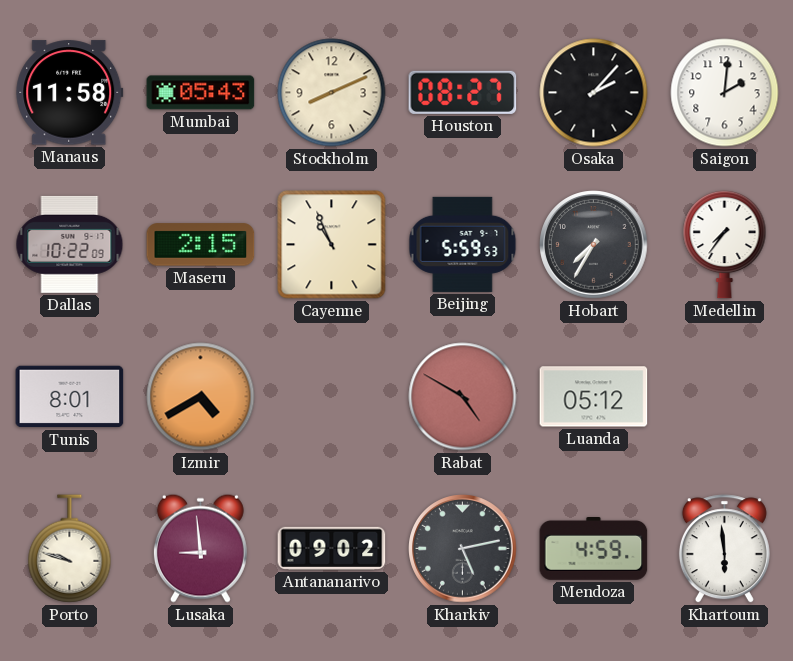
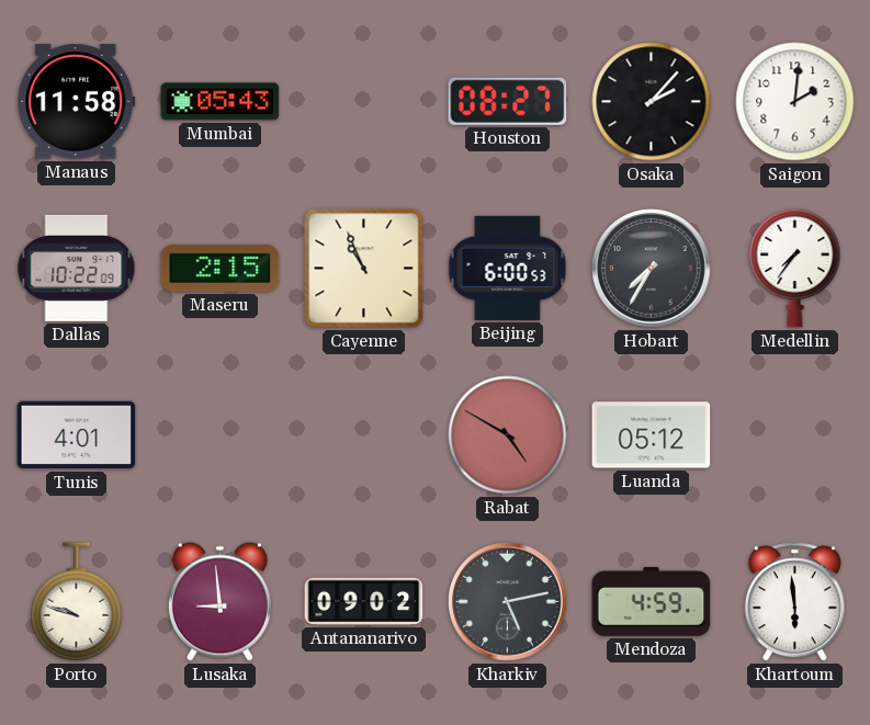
Stockholm: 8:11 -> none
Beijing: 5:59 -> 6:00
Tunis: 8:01 -> 4:01
Izmir: 4:40 -> none
